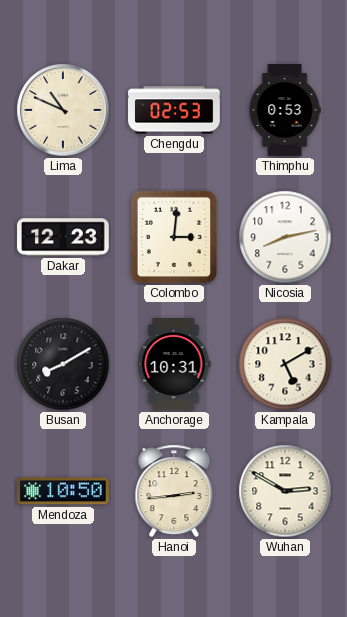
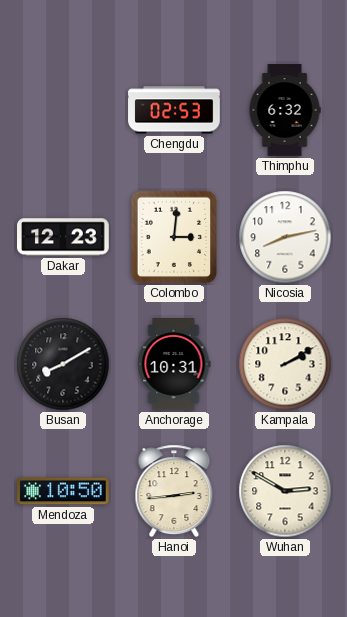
Lima: 10:49 -> none
Thimphu: 0:53 -> 6:32
Kampala: 5:10 -> 2:10
